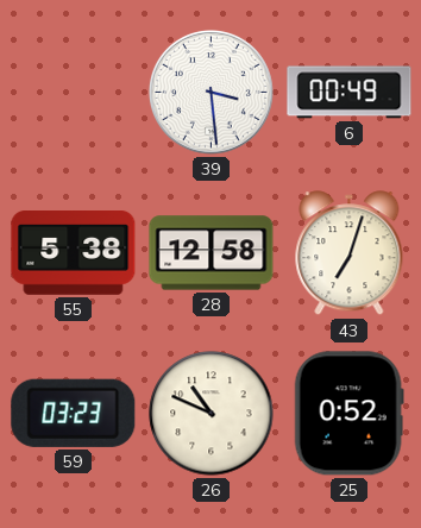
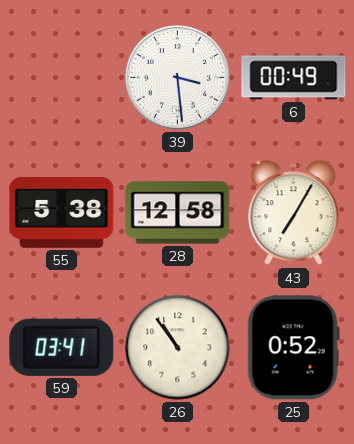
43: 7:03 -> 7:05
59: 03:23 -> 03:41
26: 10:49 -> 10:54
